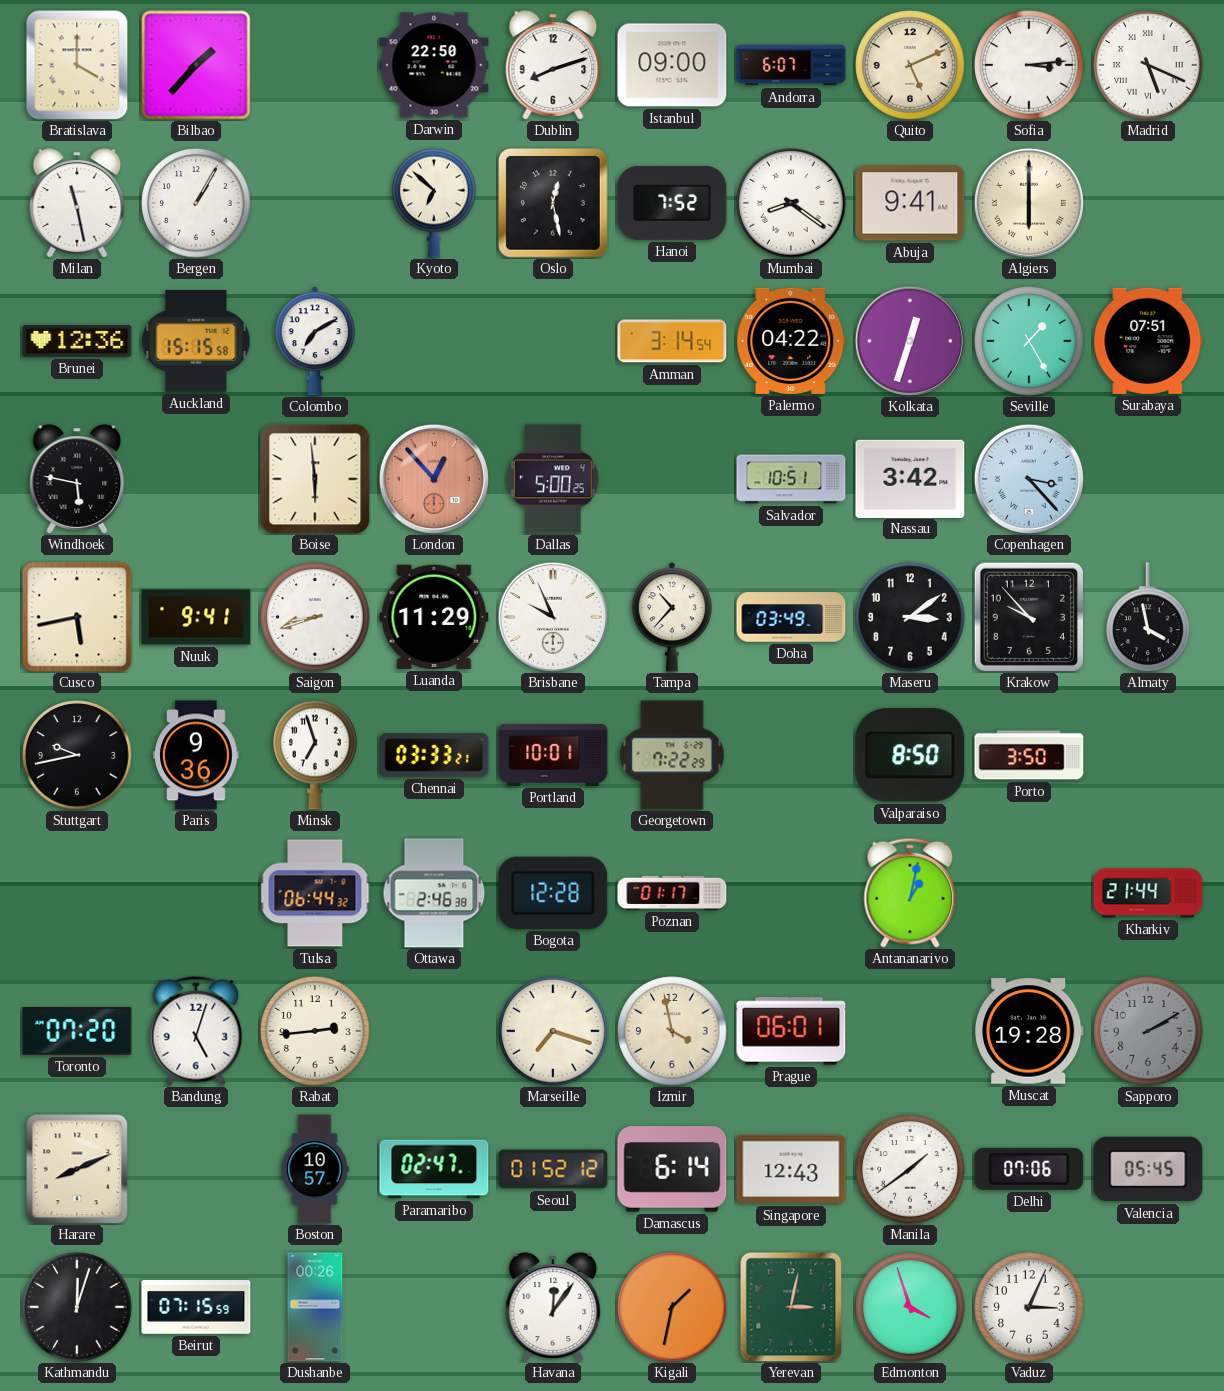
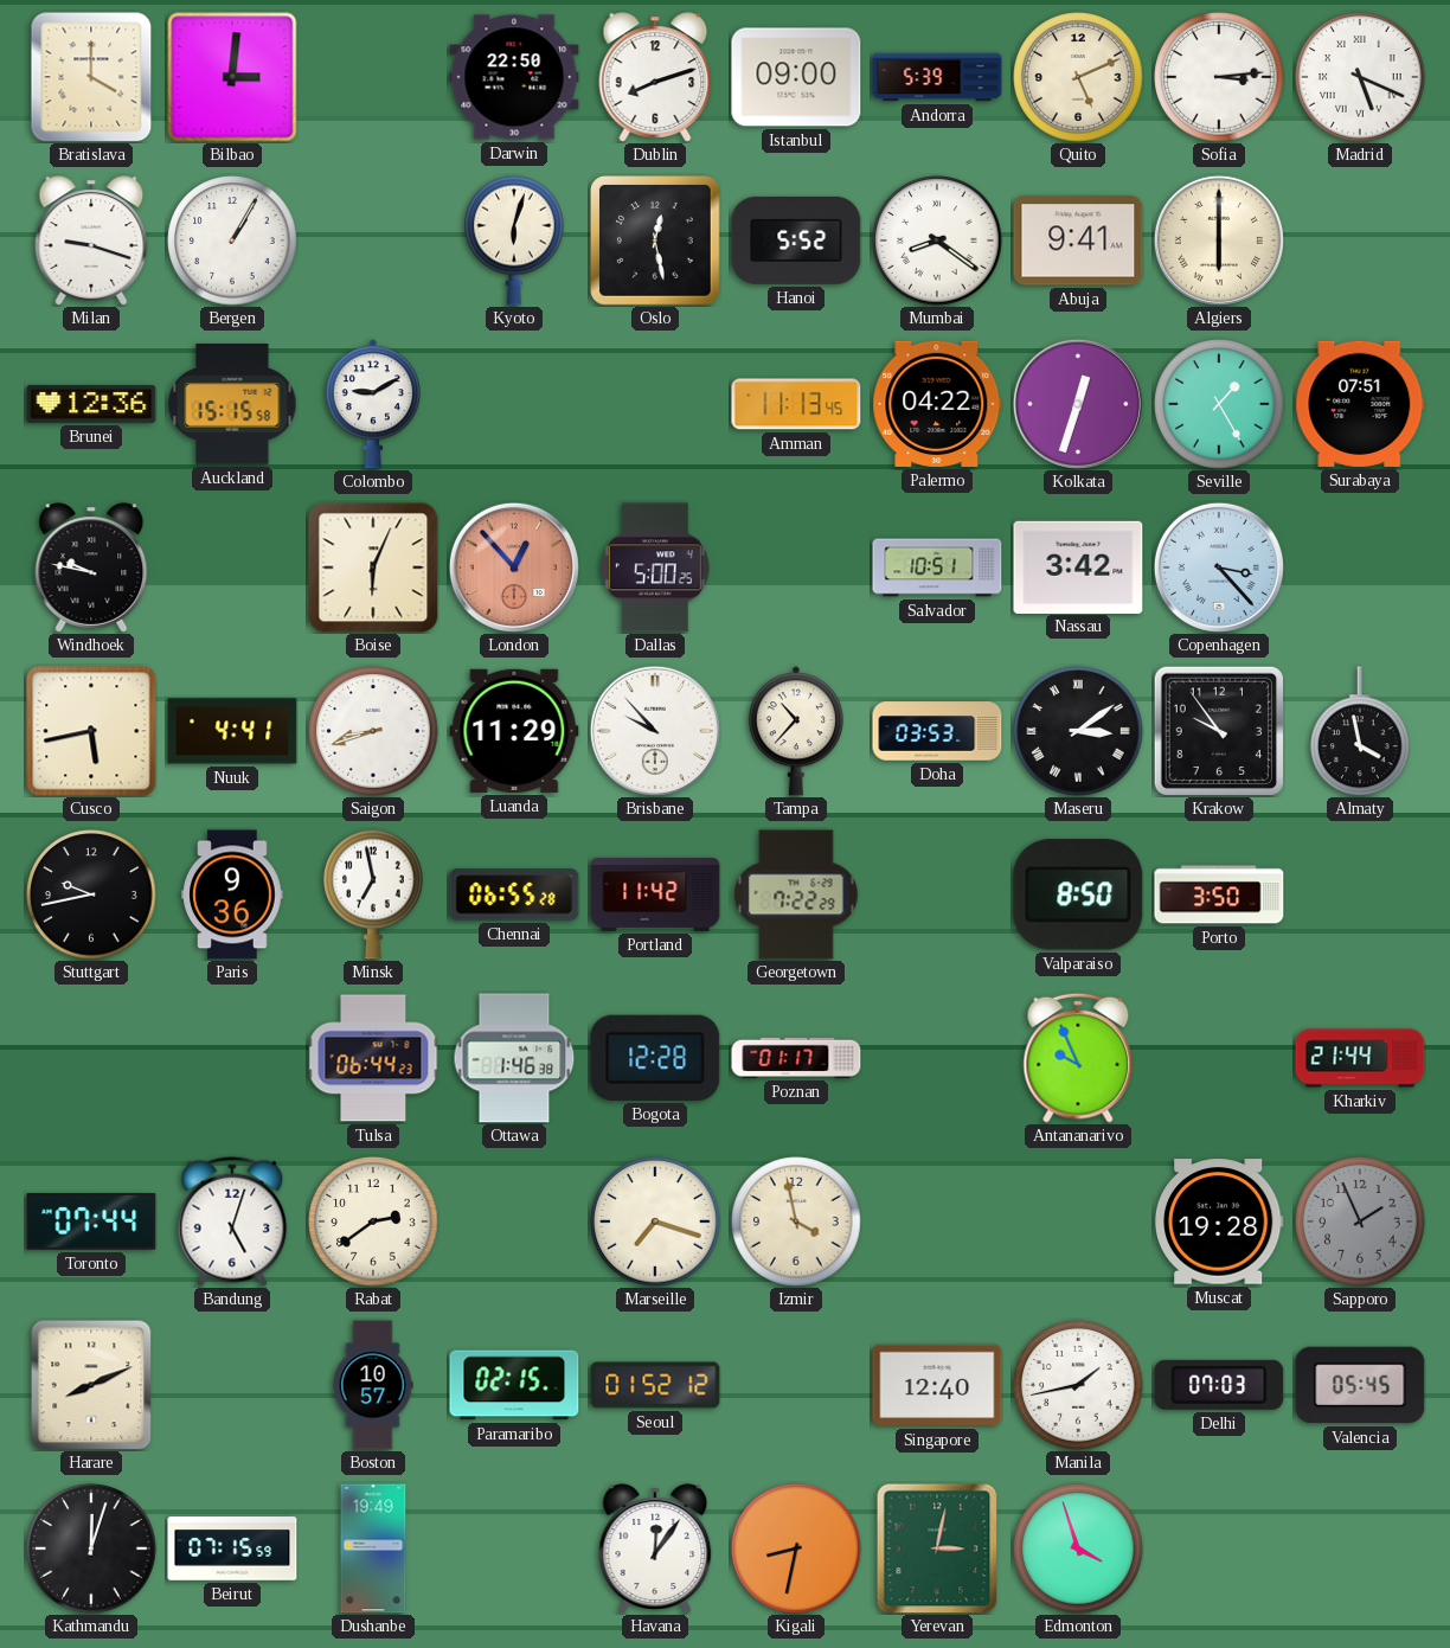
Bilbao: 1:37 -> 3:01
Andorra: 6:07 -> 5:39
Milan: 11:28 -> 9:18
Kyoto: 6:52 -> 6:03
Hanoi: 7:52 -> 5:52
Colombo: 7:10 -> 9:10
Amman: 3:14 -> 11:13
Windhoek: 5:47 -> 9:47
Boise: 5:59 -> 6:04
Nuuk: 9:41 -> 4:41
Brisbane: 9:56 -> 9:53
Doha: 03:49 -> 03:53
Maseru numerals: Arabic -> Roman
Krakow: 9:53 -> 9:54
Minsk: 6:57 -> 6:58
Chennai: 03:33 -> 06:55
Portland: 10:01 -> 11:42
Tulsa: 06:44:32 -> 06:44:23
Ottawa: 2:46 -> 1:46
Antananarivo: 1:02 -> 9:56
Toronto: 07:20 -> 07:44
Rabat: 2:44 -> 2:39
Prague: 06:01 -> none
Sapporo: 2:10 -> 1:56
Paramaribo: 02:47 -> 02:15
Damascus: 6:14 -> none
Singapore: 12:43 -> 12:40
Manila: 1:39 -> 1:43
Delhi: 07:06 -> 07:03
Dushanbe: 00:26 -> 19:49
Kigali: 1:32 -> 8:32
Vaduz: 3:04 -> none
